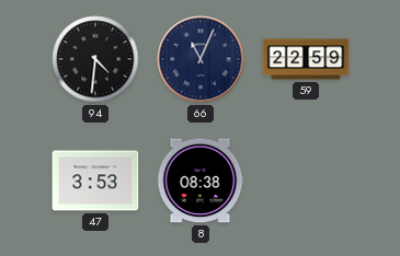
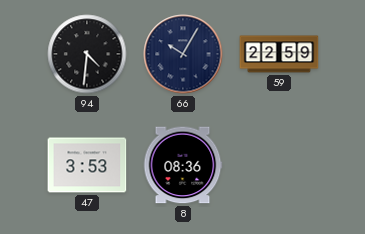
66: 11:04 -> 10:05
8: 08:38 -> 08:36
